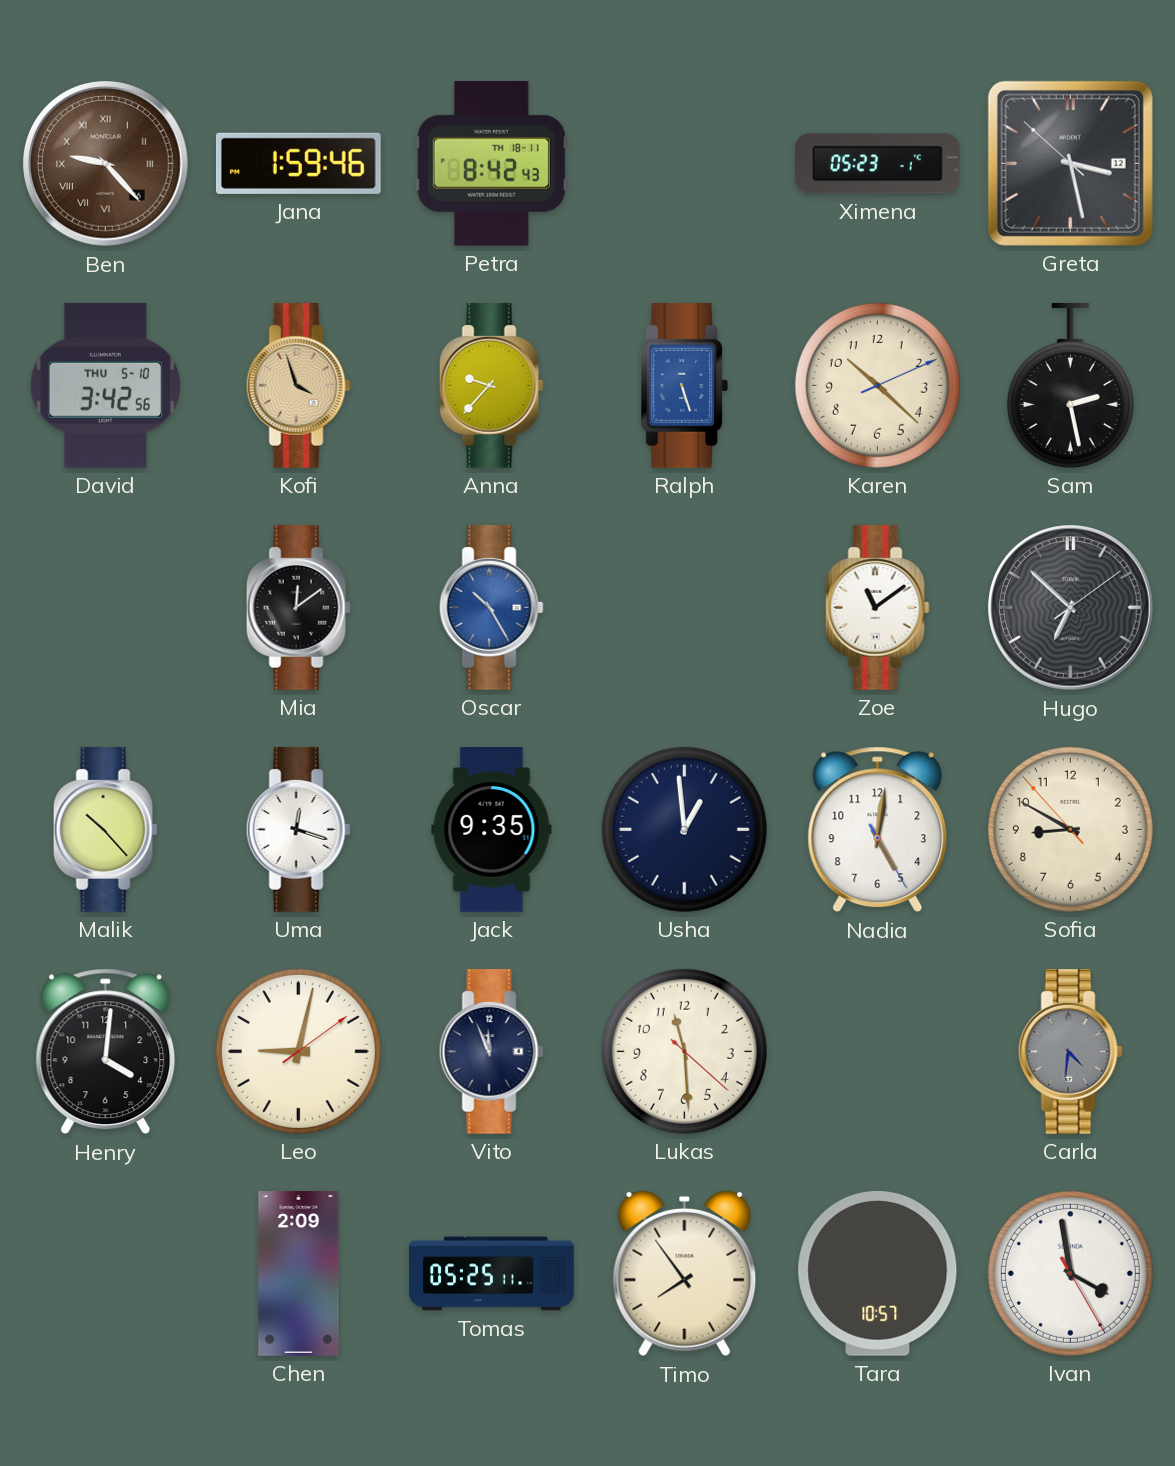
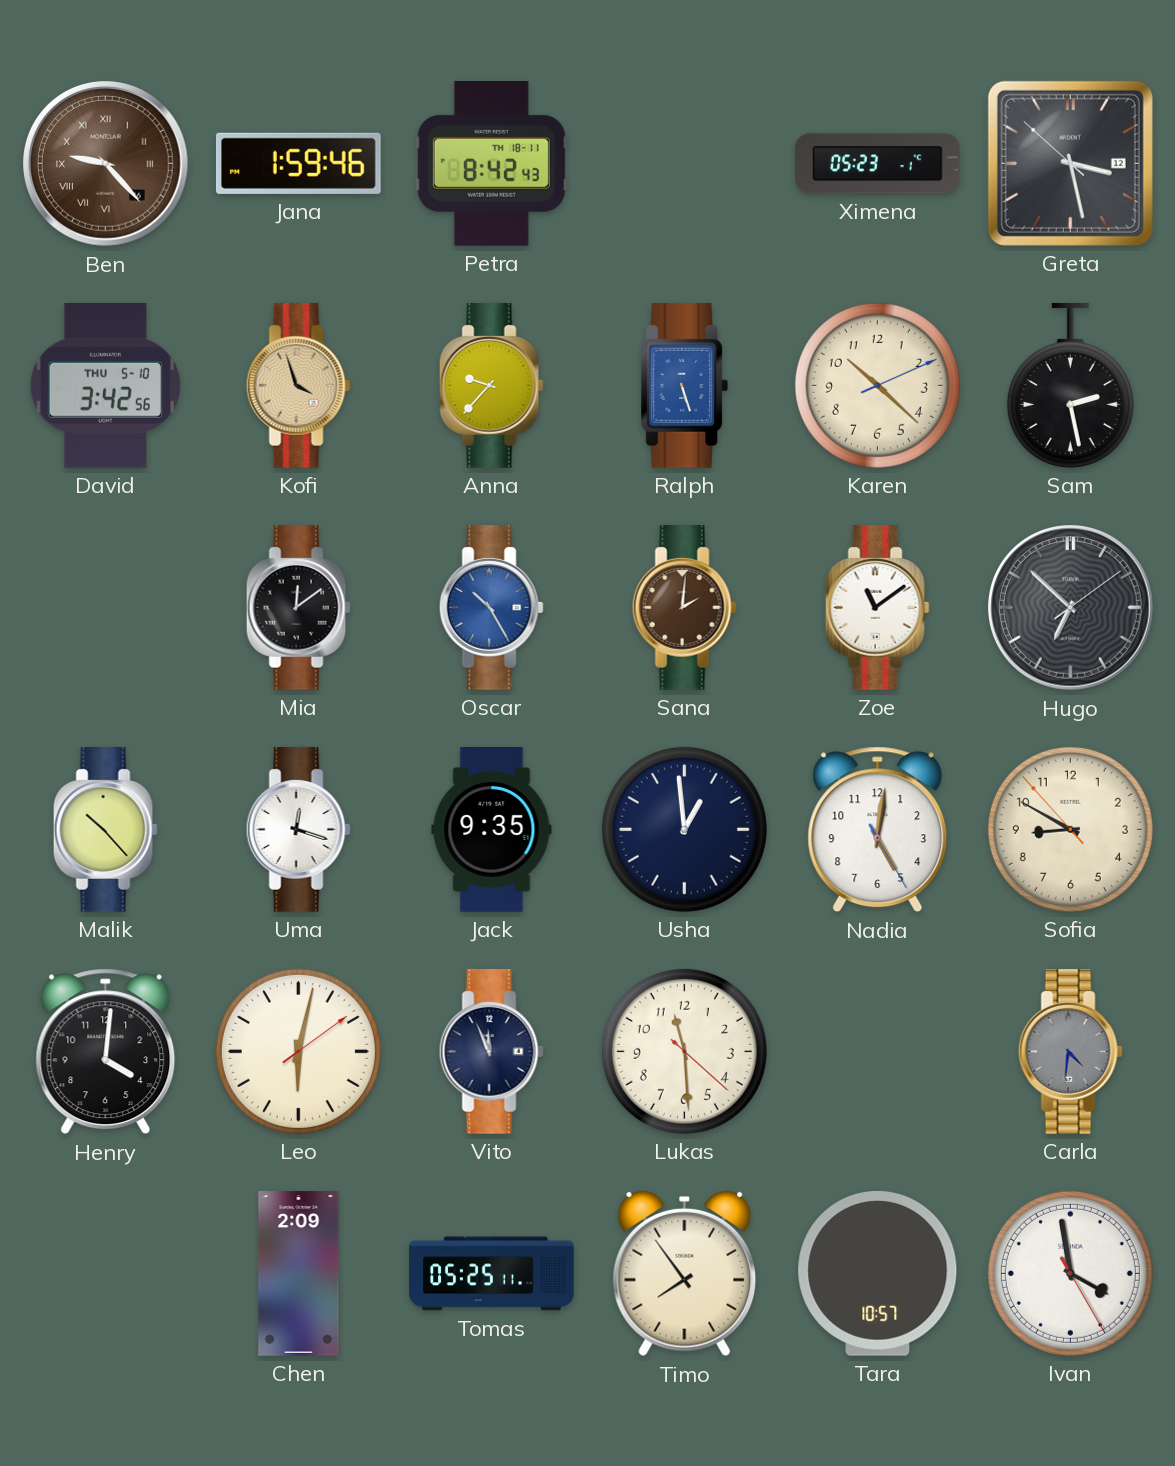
Sana: none -> 2:01
Leo: 9:02 -> 6:02
